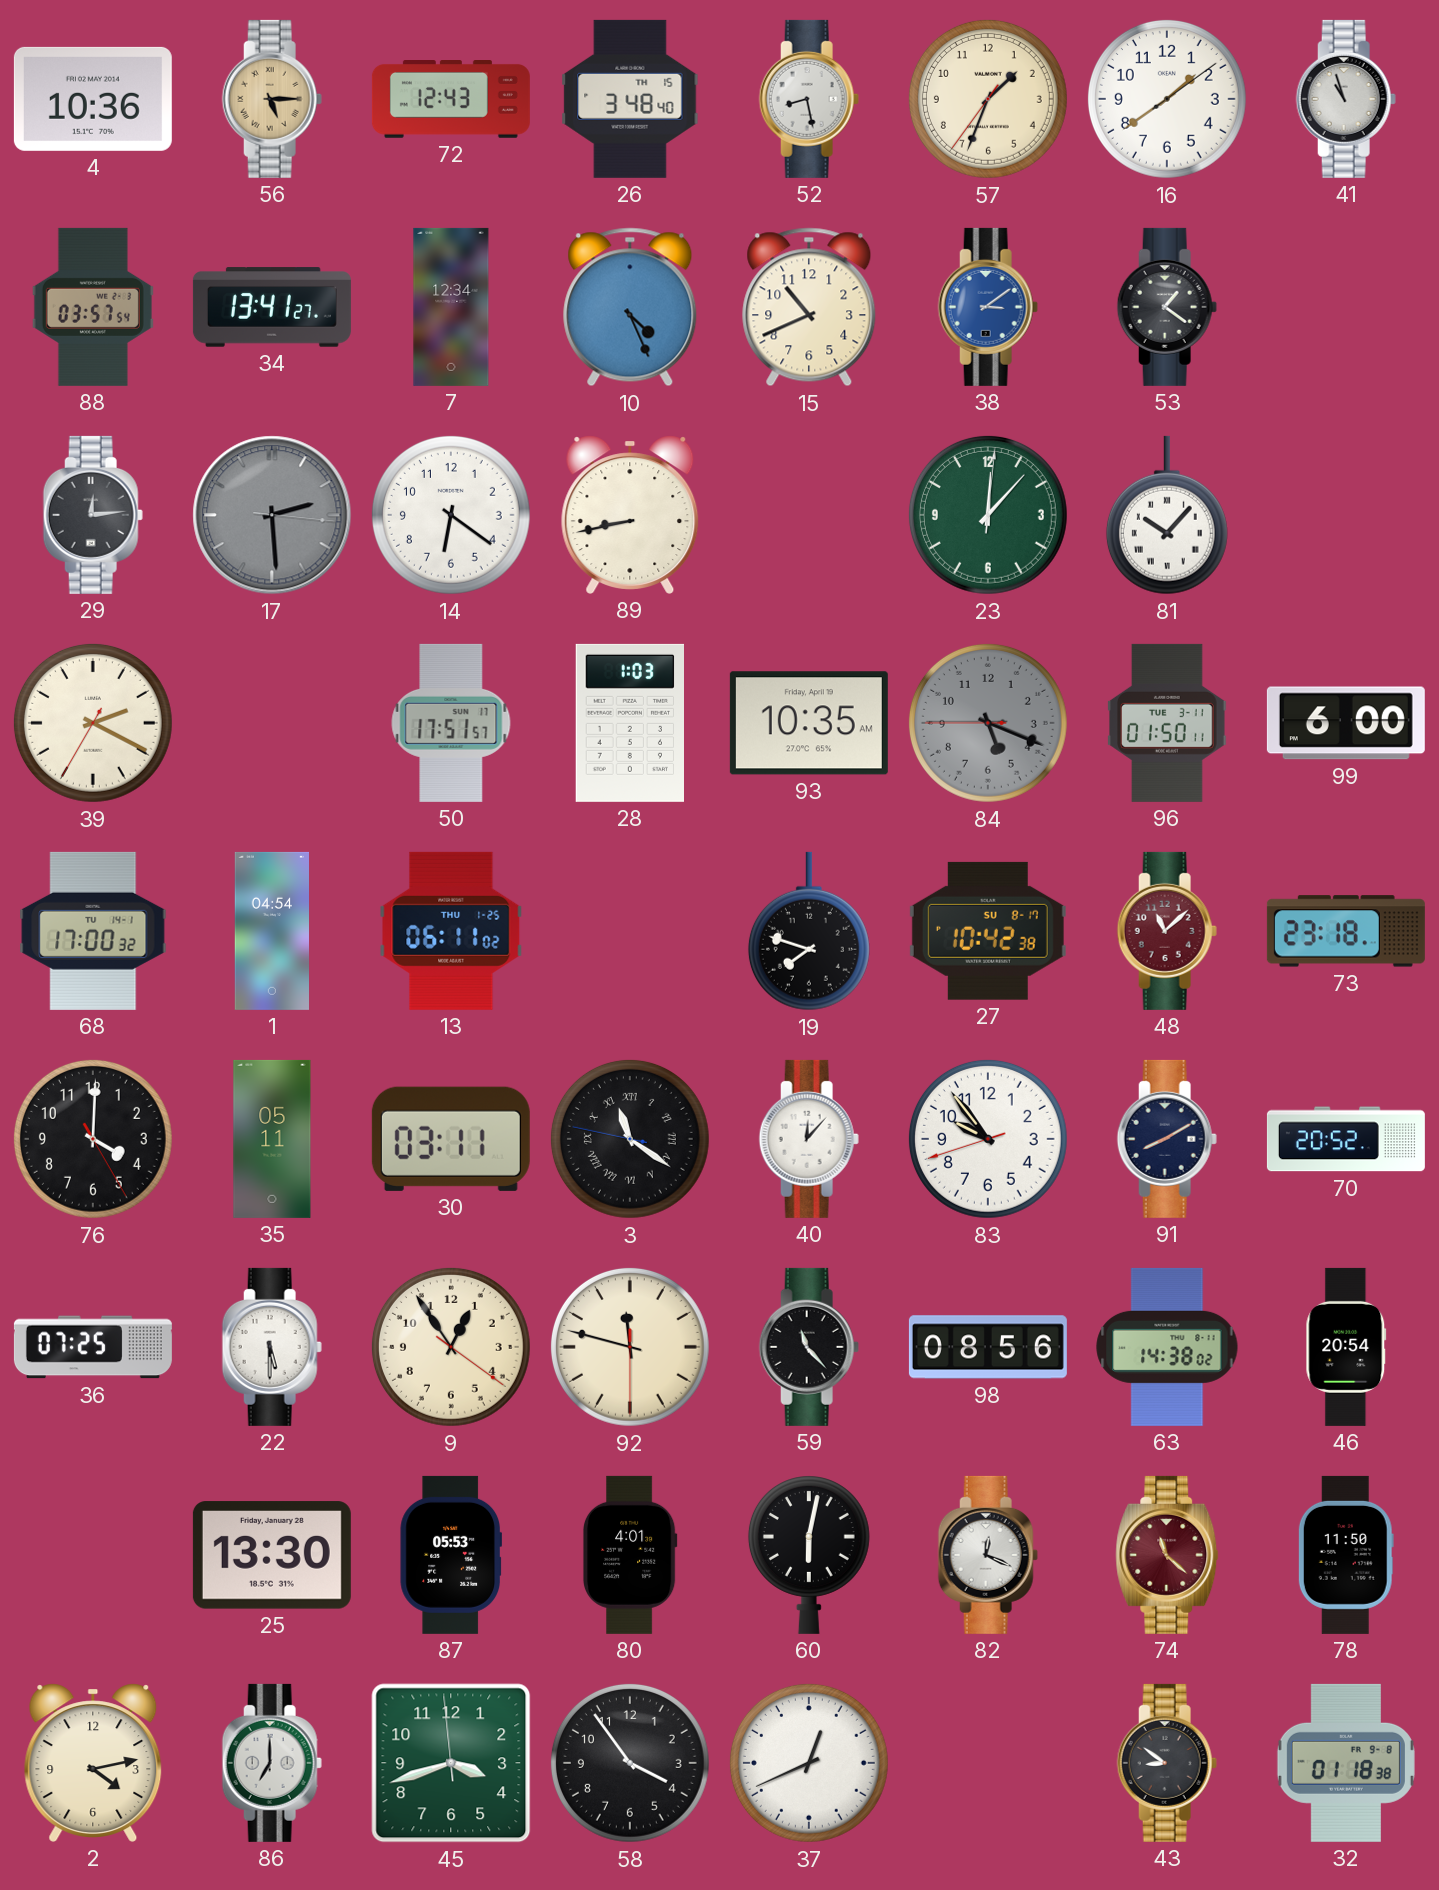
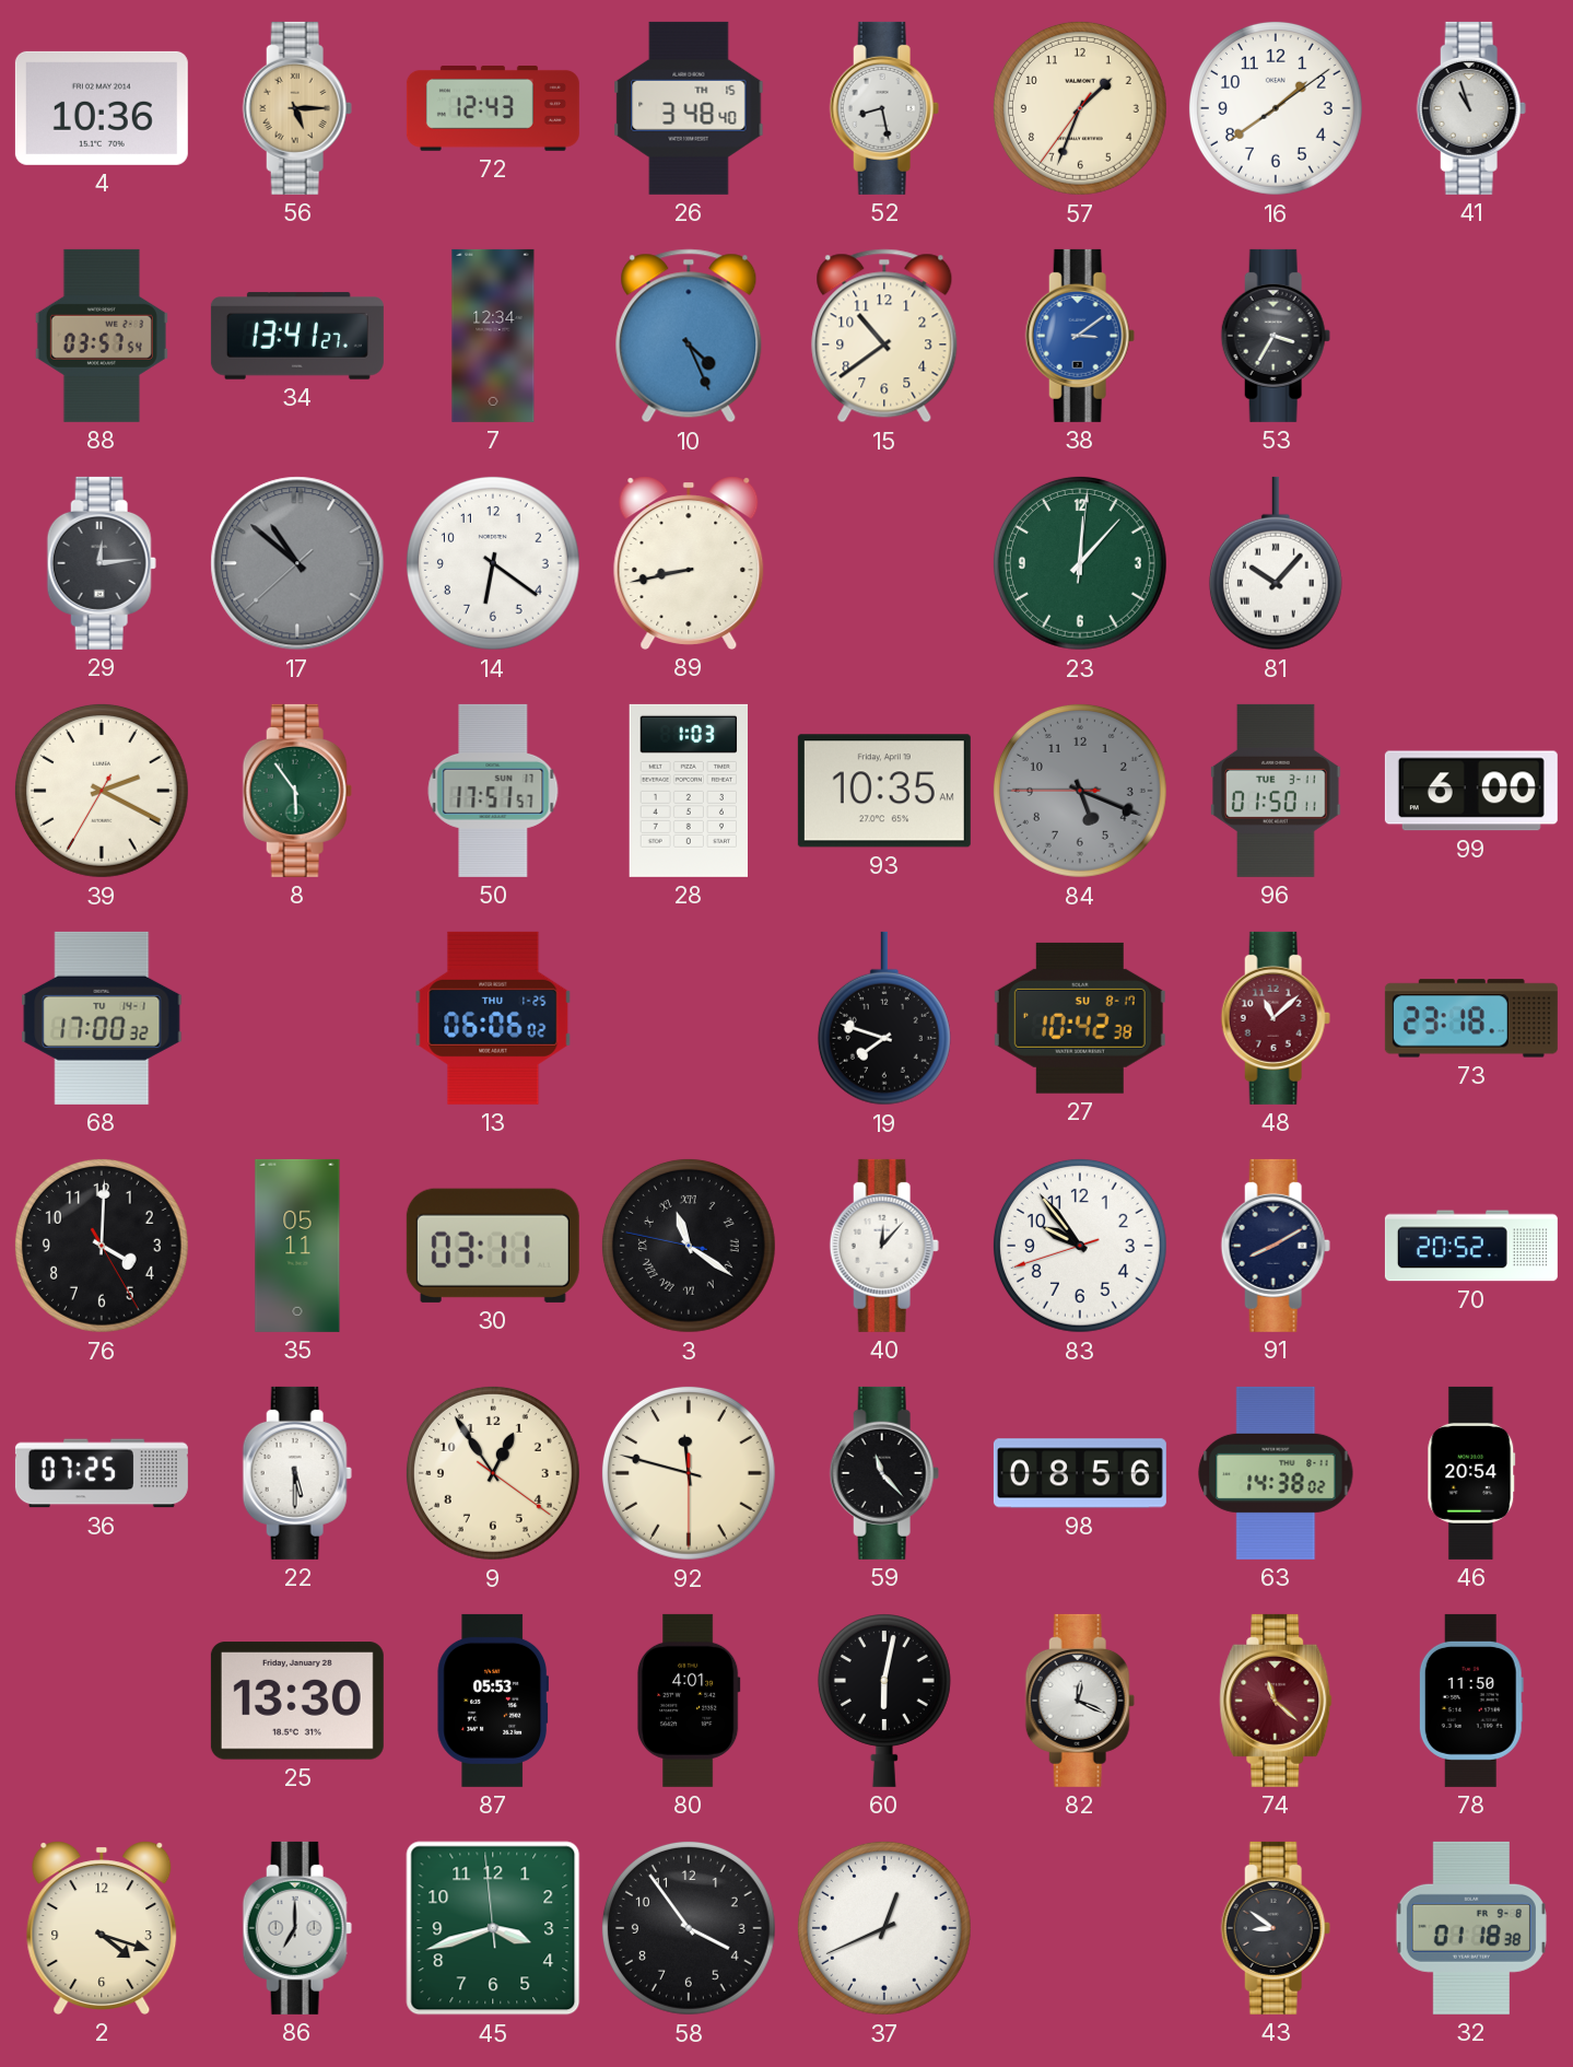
15: 10:41 -> 10:39
53: 1:21 -> 3:35
17: 2:29 -> 10:51
8: none -> 5:54
1: 04:54 -> none
13: 06:11 -> 06:06
2: 4:13 -> 4:18
